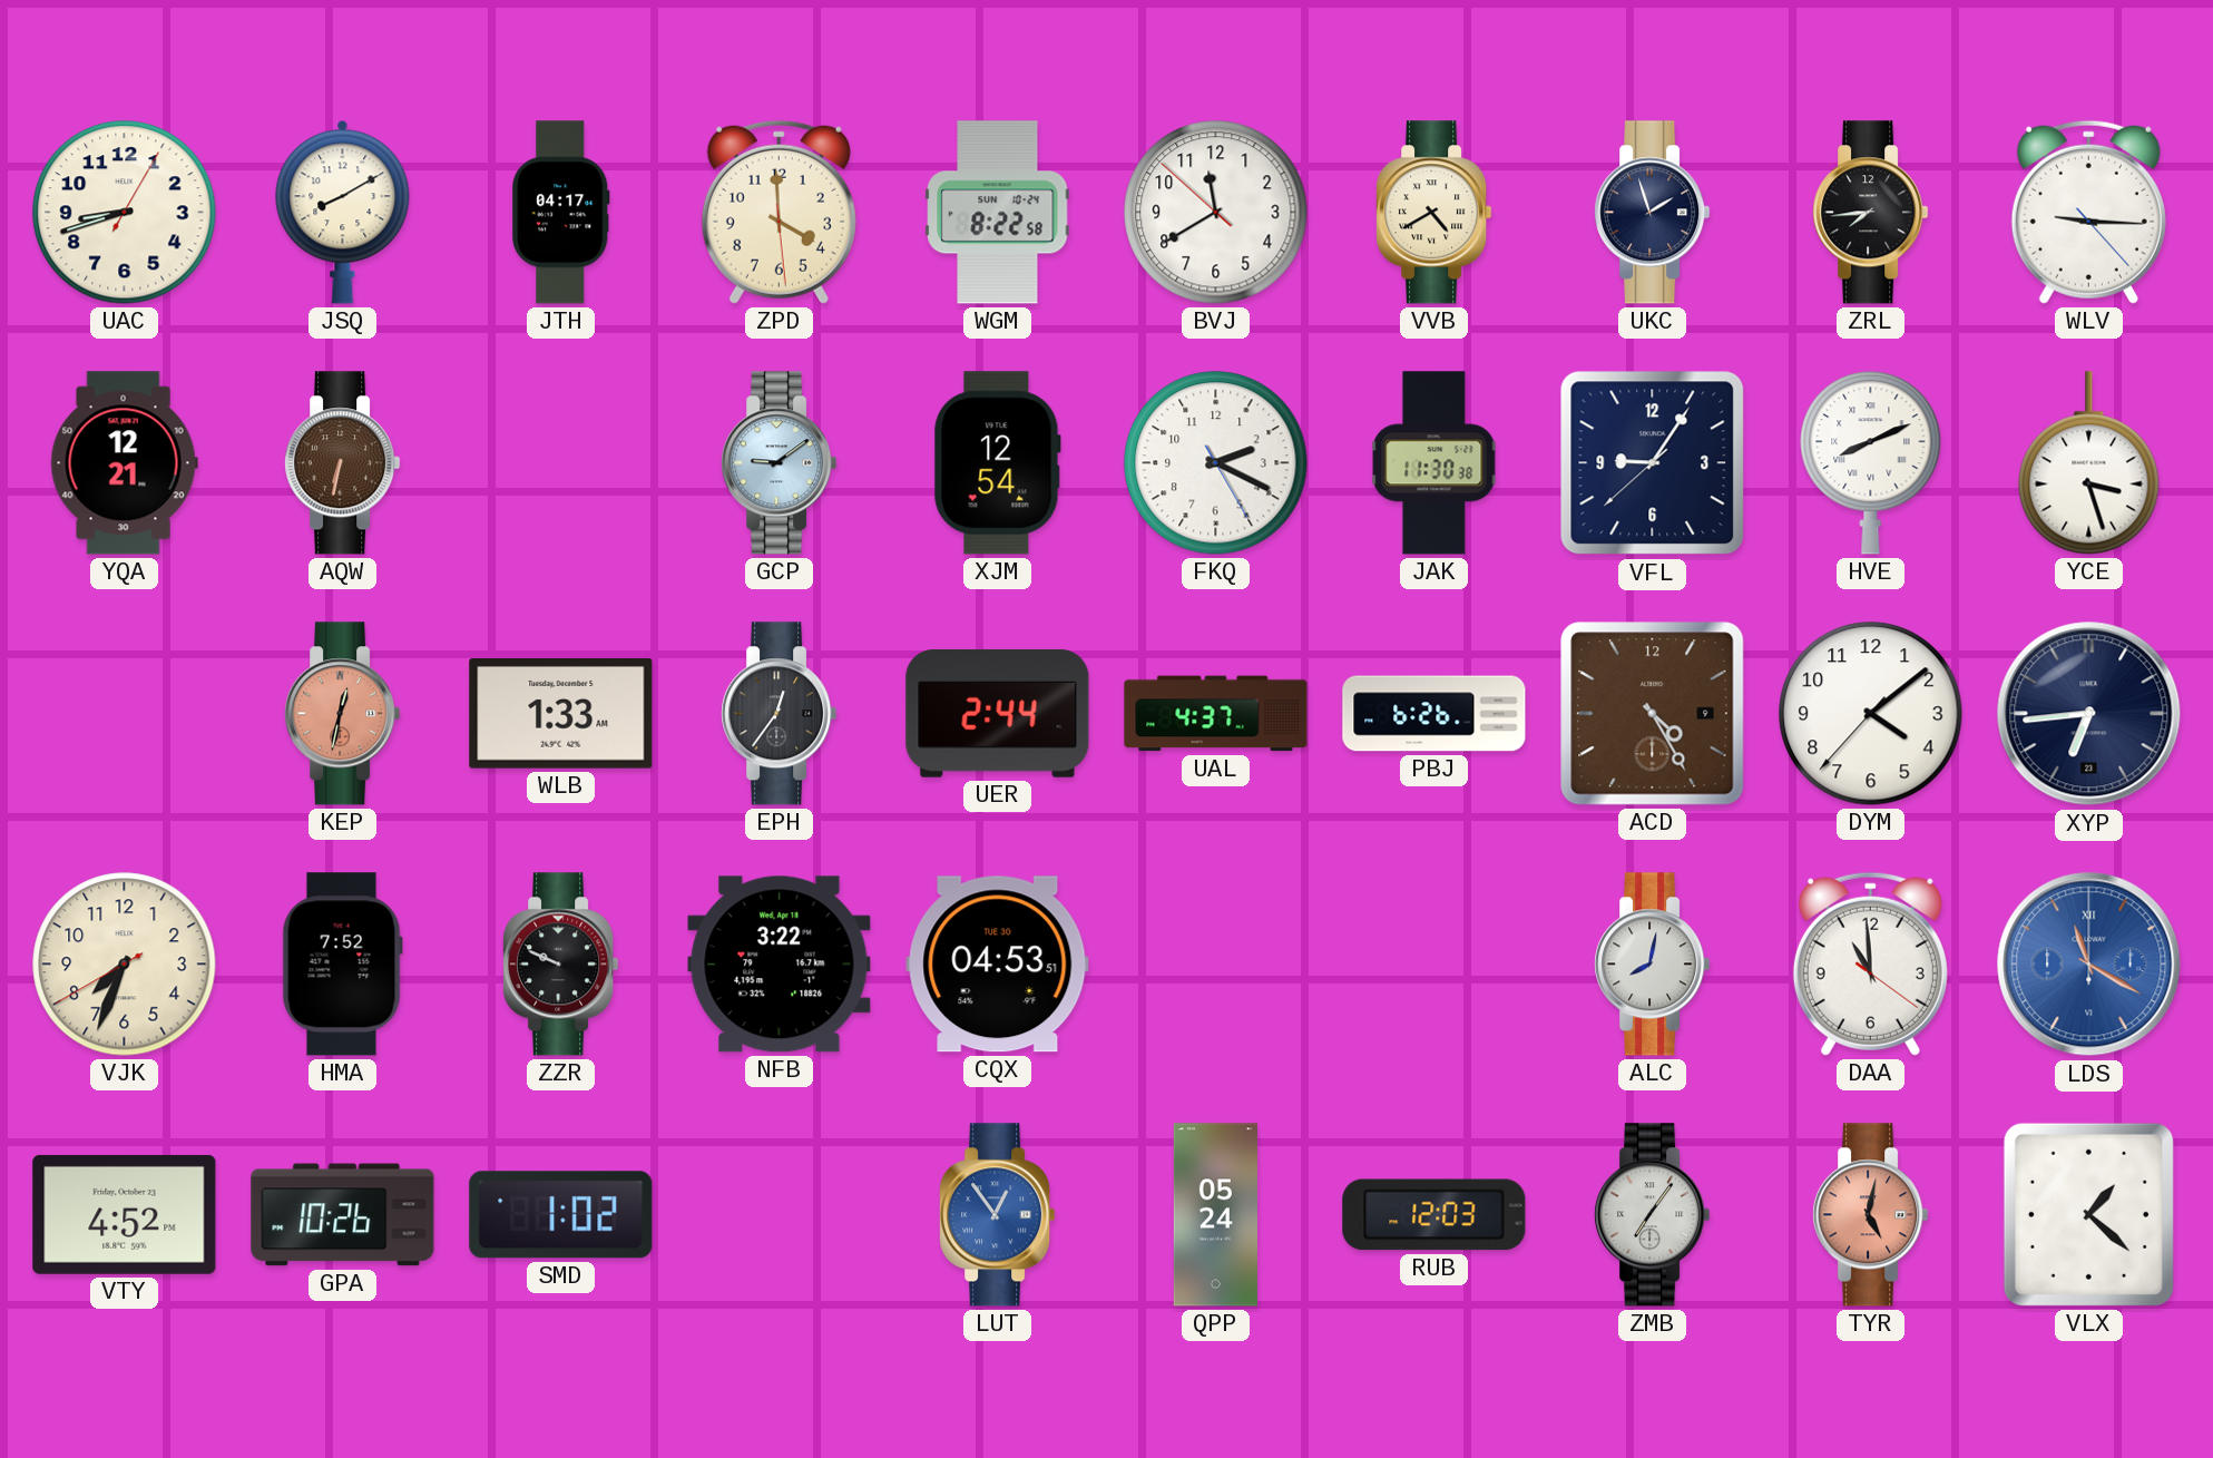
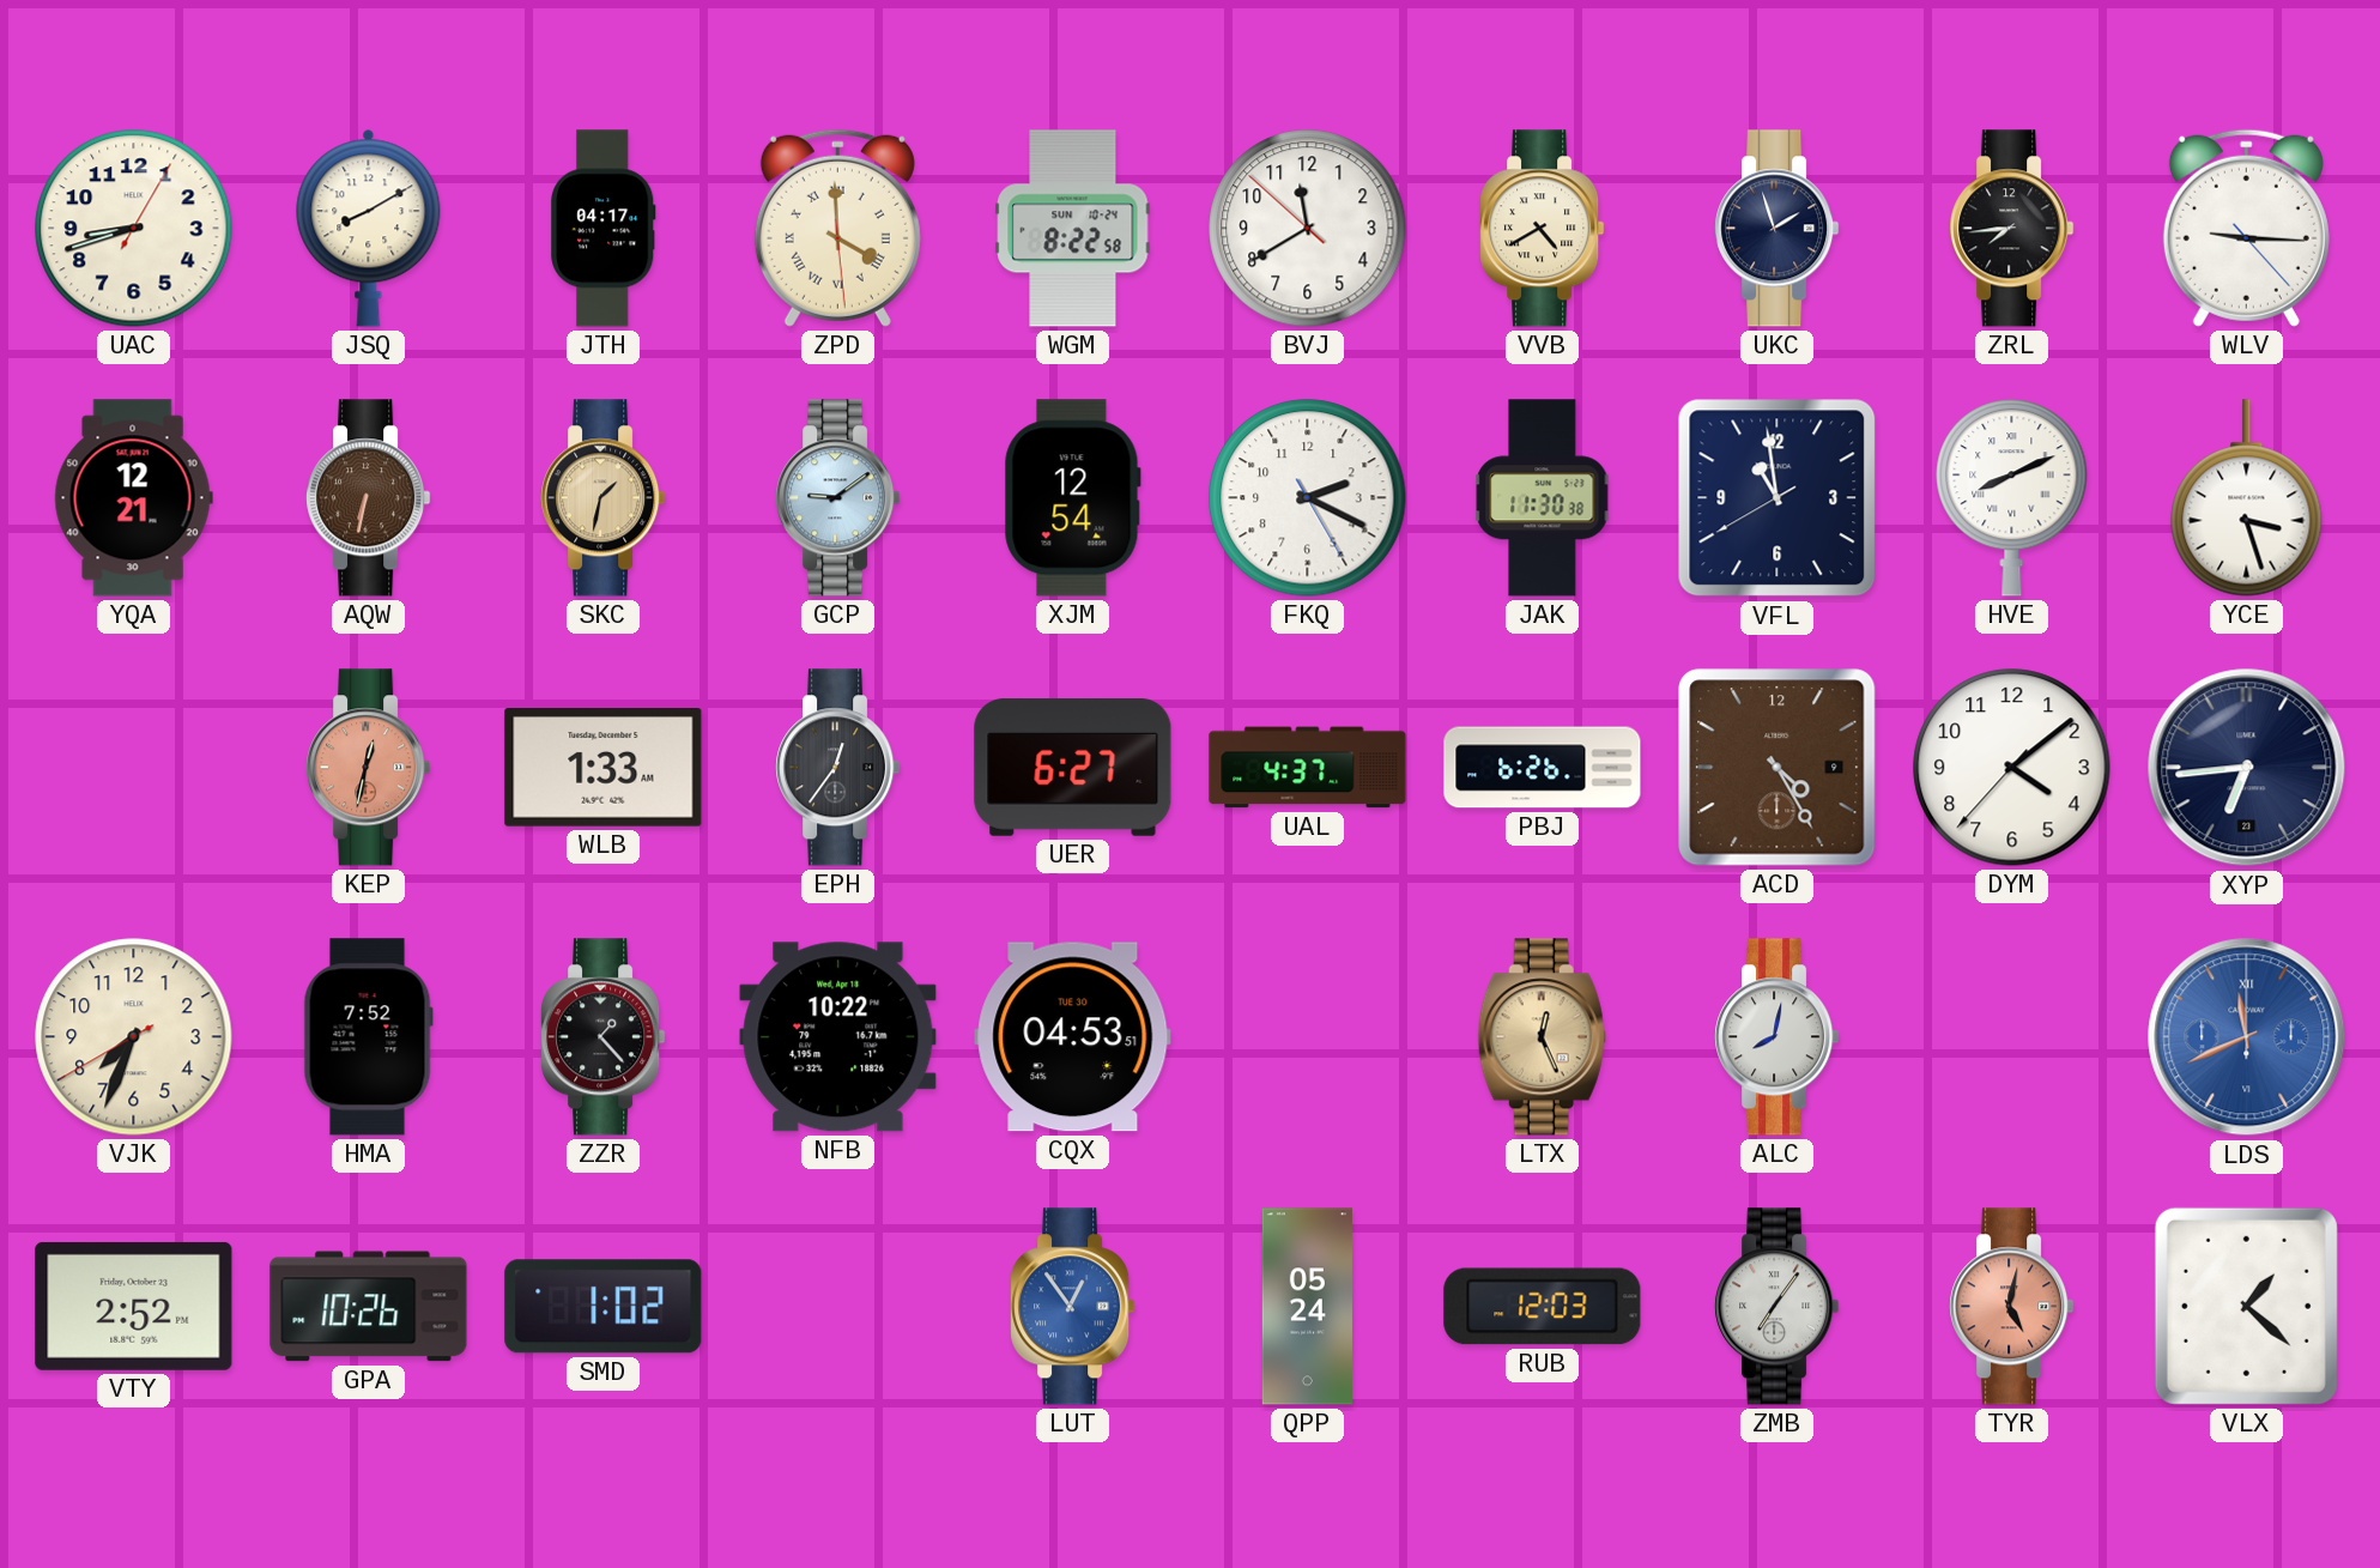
ZPD numerals: Arabic -> Roman
SKC: none -> 1:32
VFL: 9:05 -> 10:58
UER: 2:44 -> 6:27
ZZR: 9:49 -> 1:23
NFB: 3:22 -> 10:22
LTX: none -> 12:26
DAA: 10:59 -> none
LDS: 11:20 -> 11:41
VTY: 4:52 -> 2:52
